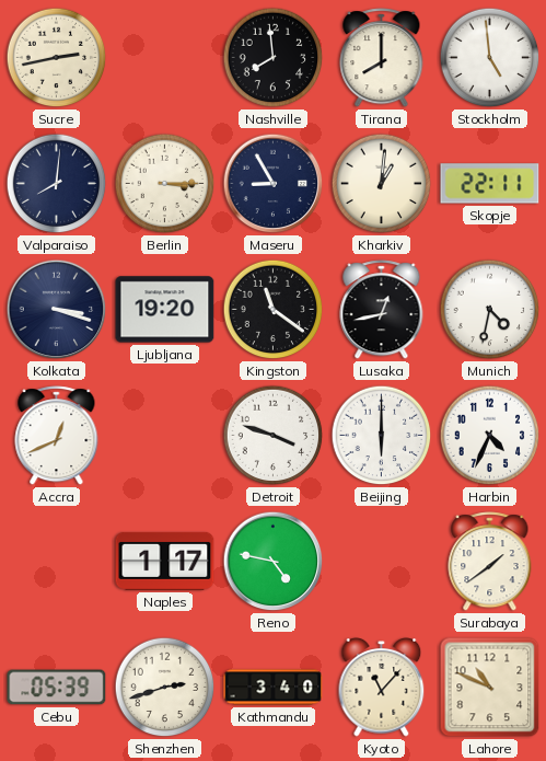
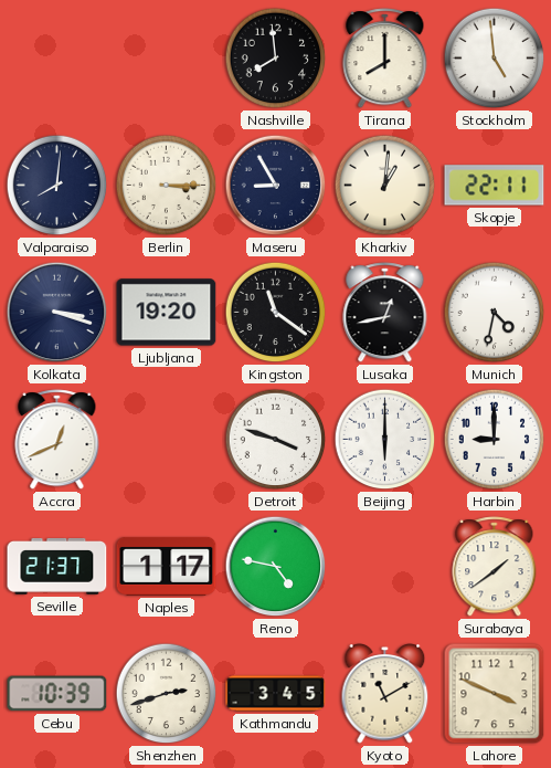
Sucre: 2:43 -> none
Harbin: 4:34 -> 9:00
Seville: none -> 21:37
Cebu: 05:39 -> 10:39
Kathmandu: 3:40 -> 3:45
Kyoto: 11:07 -> 11:10
Lahore: 10:49 -> 3:49
